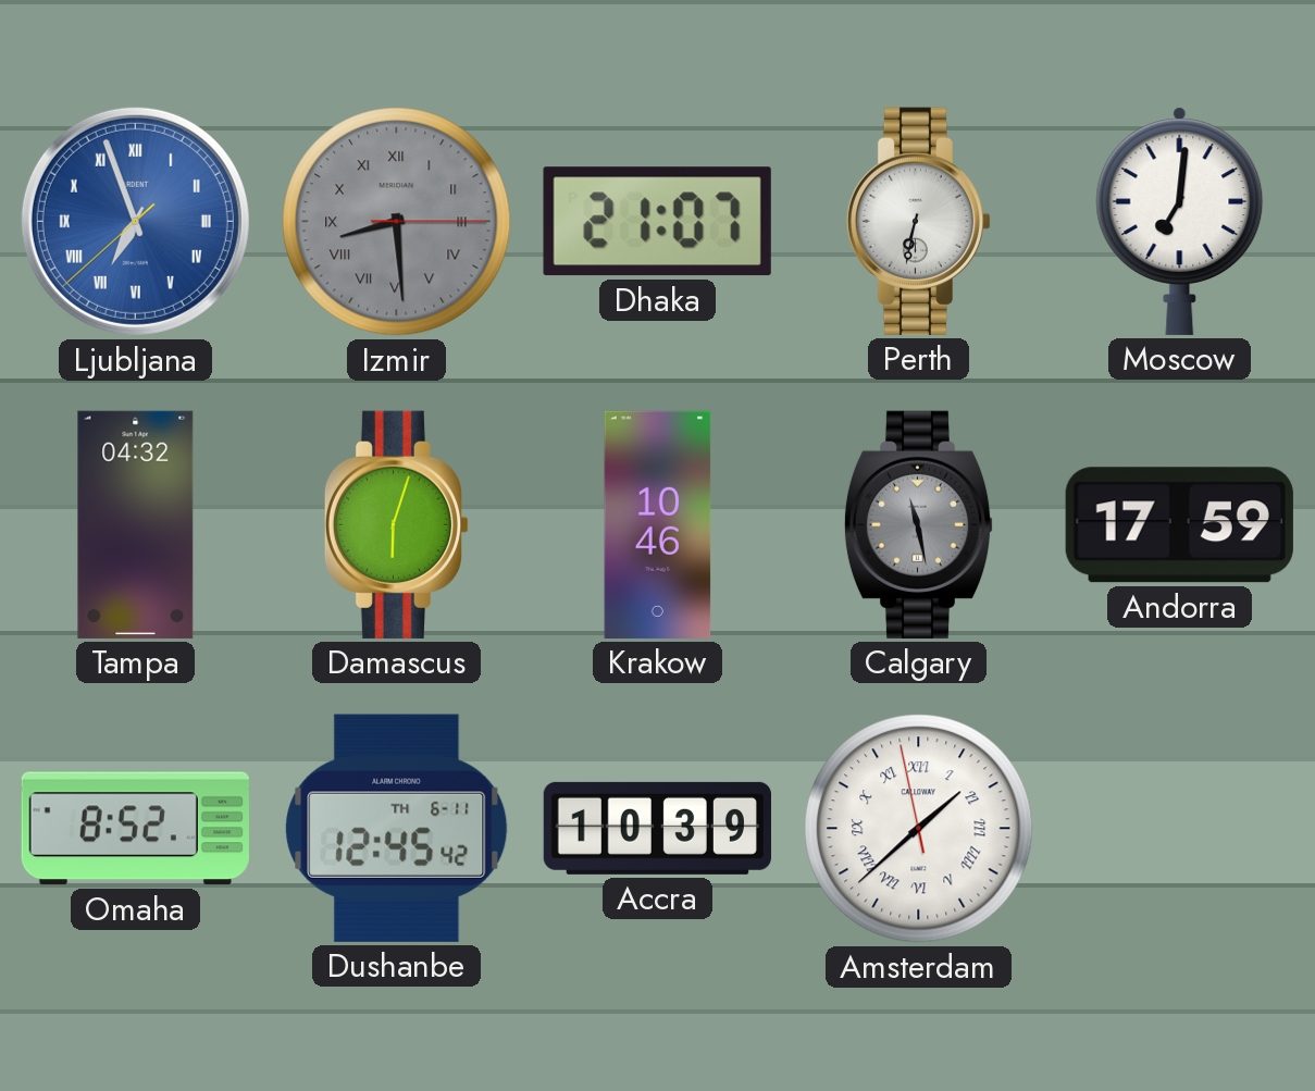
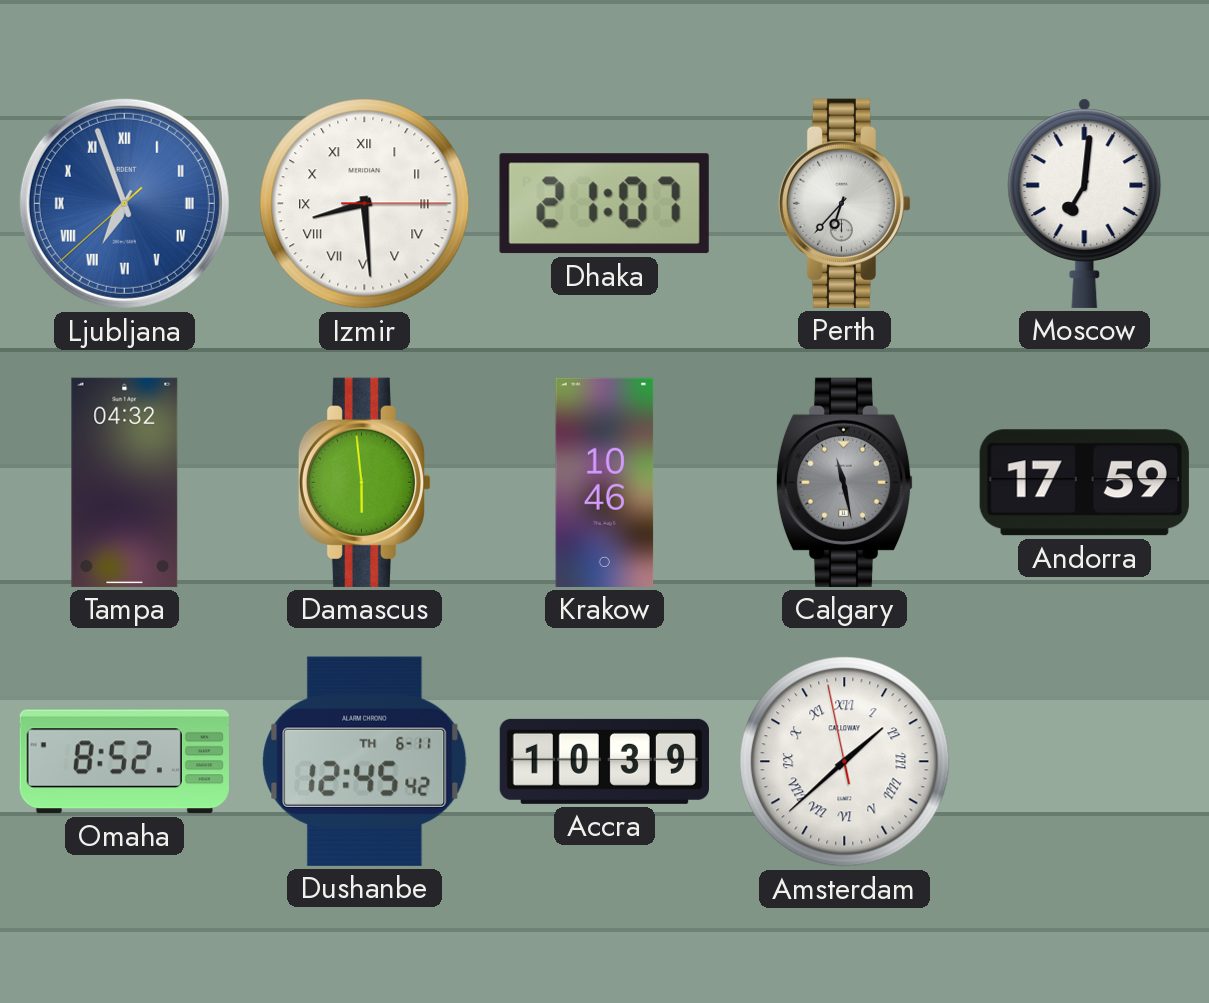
Izmir dial: grey -> white
Perth: 6:32 -> 6:37
Damascus: 6:03 -> 5:59
